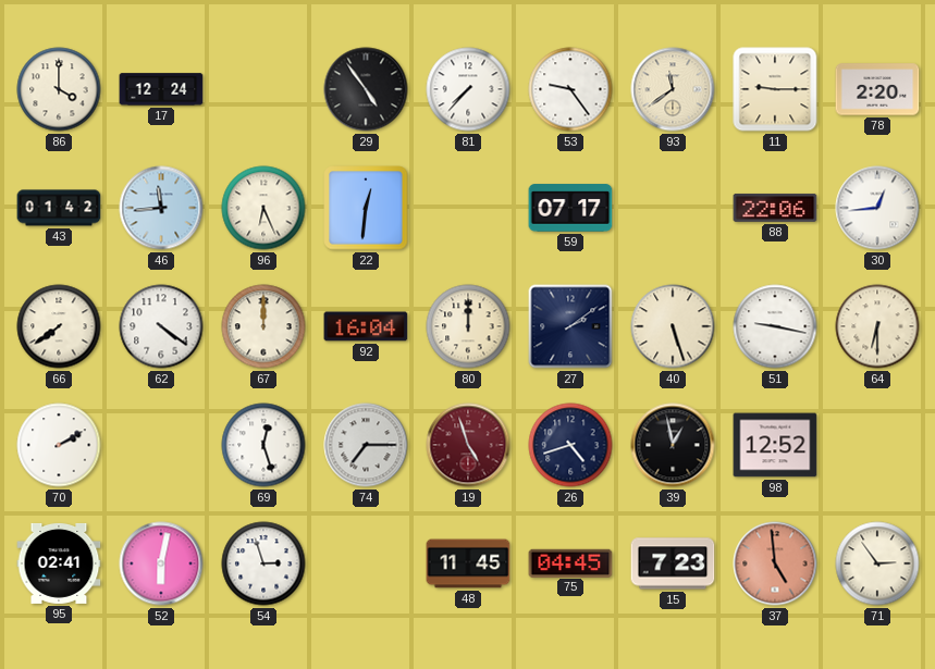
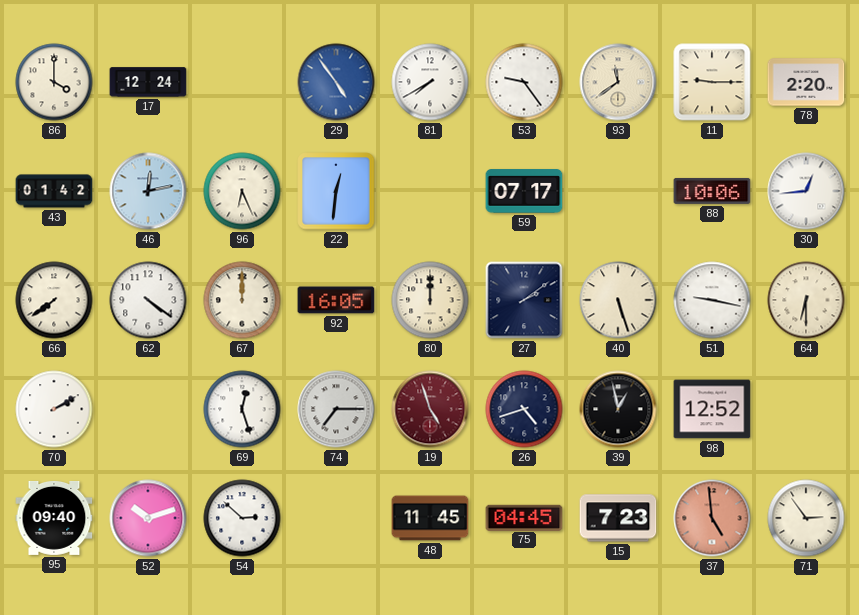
29 dial: black -> blue
81: 7:37 -> 7:40
46: 11:44 -> 12:13
88: 22:06 -> 10:06
92: 16:04 -> 16:05
95: 02:41 -> 09:40
52: 6:02 -> 10:12
54: 2:57 -> 2:52
